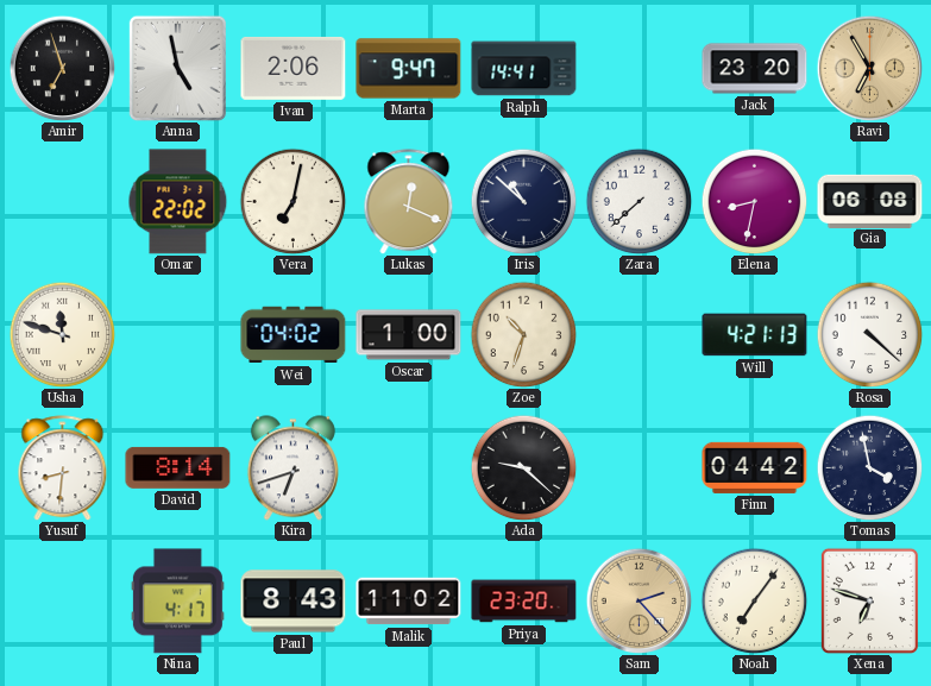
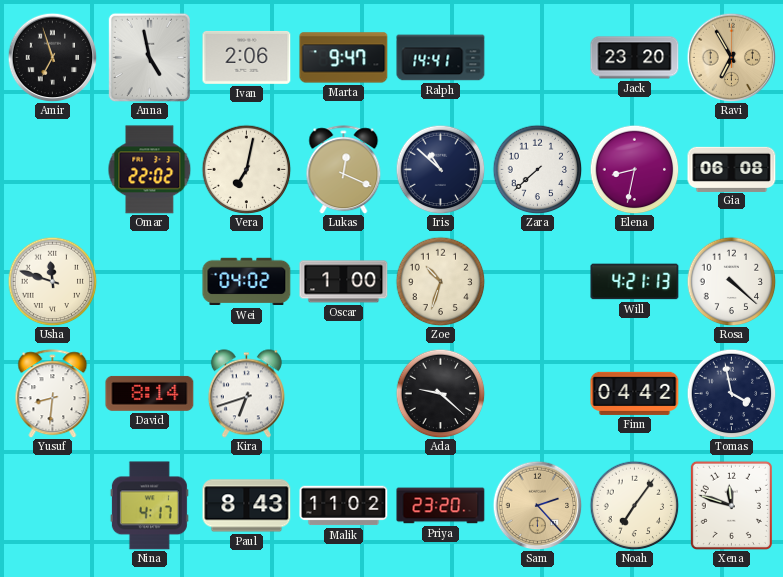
Xena: 6:48 -> 11:48
